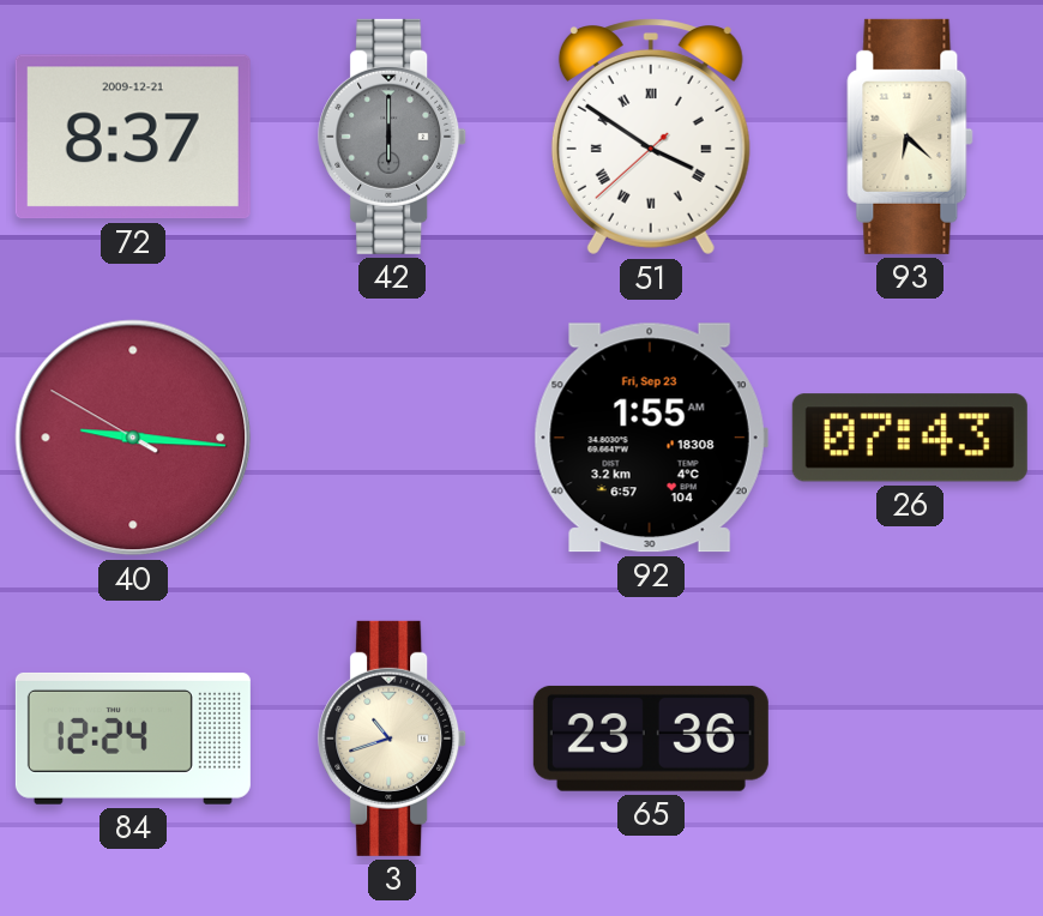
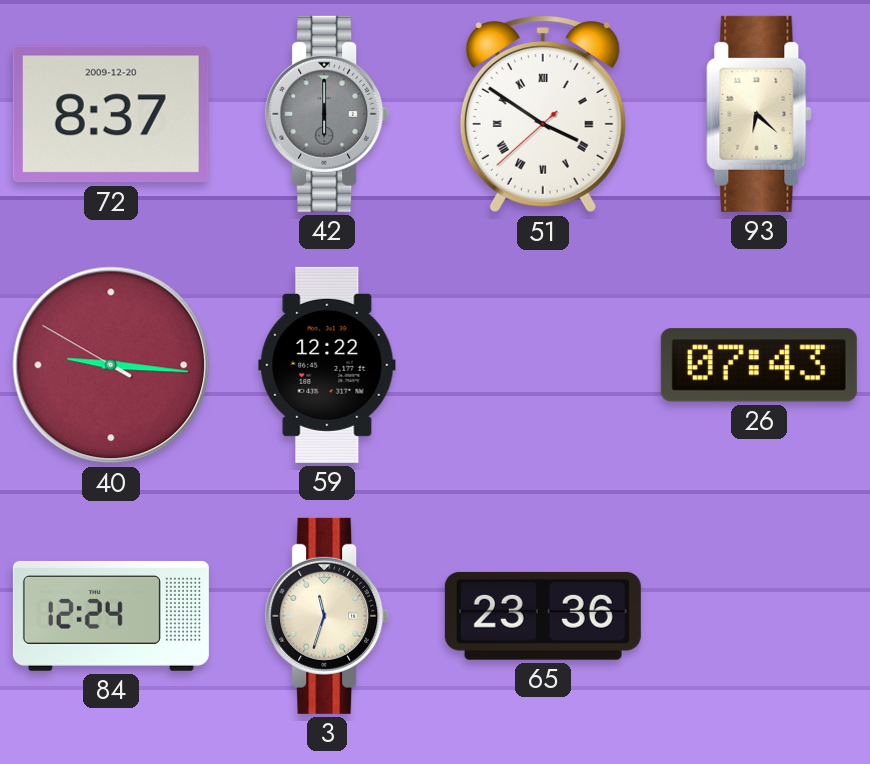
72 date: 2009-12-21 -> 2009-12-20
59: none -> 12:22
92: 1:55 -> none
3: 10:42 -> 11:33
